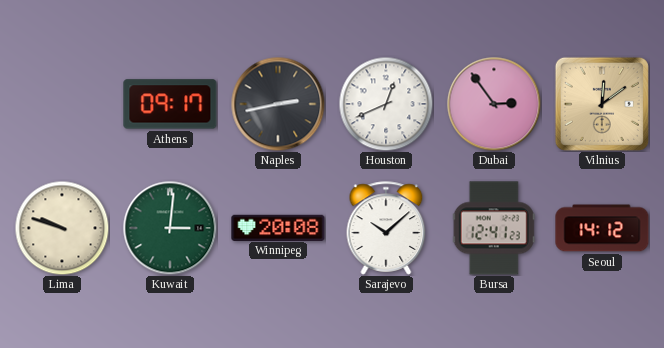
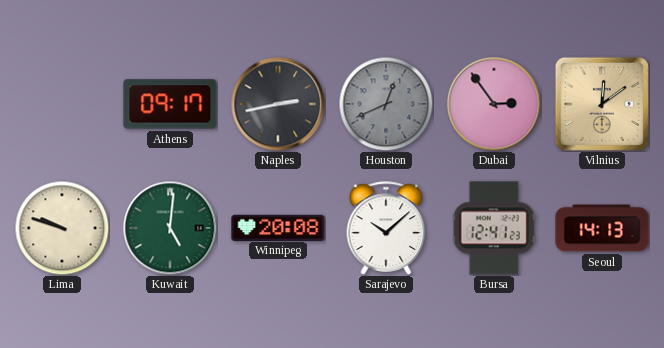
Houston dial: white -> grey
Kuwait: 3:01 -> 5:01
Seoul: 14:12 -> 14:13
